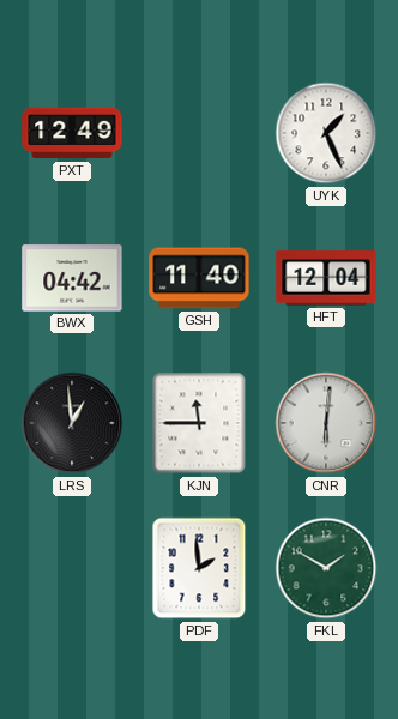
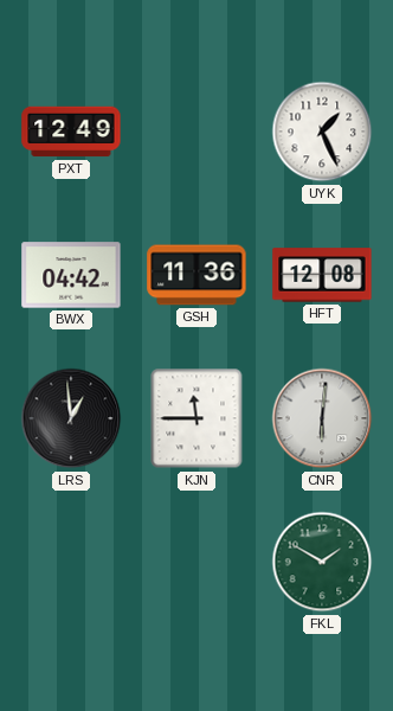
GSH: 11:40 -> 11:36
HFT: 12:04 -> 12:08
PDF: 1:59 -> none
